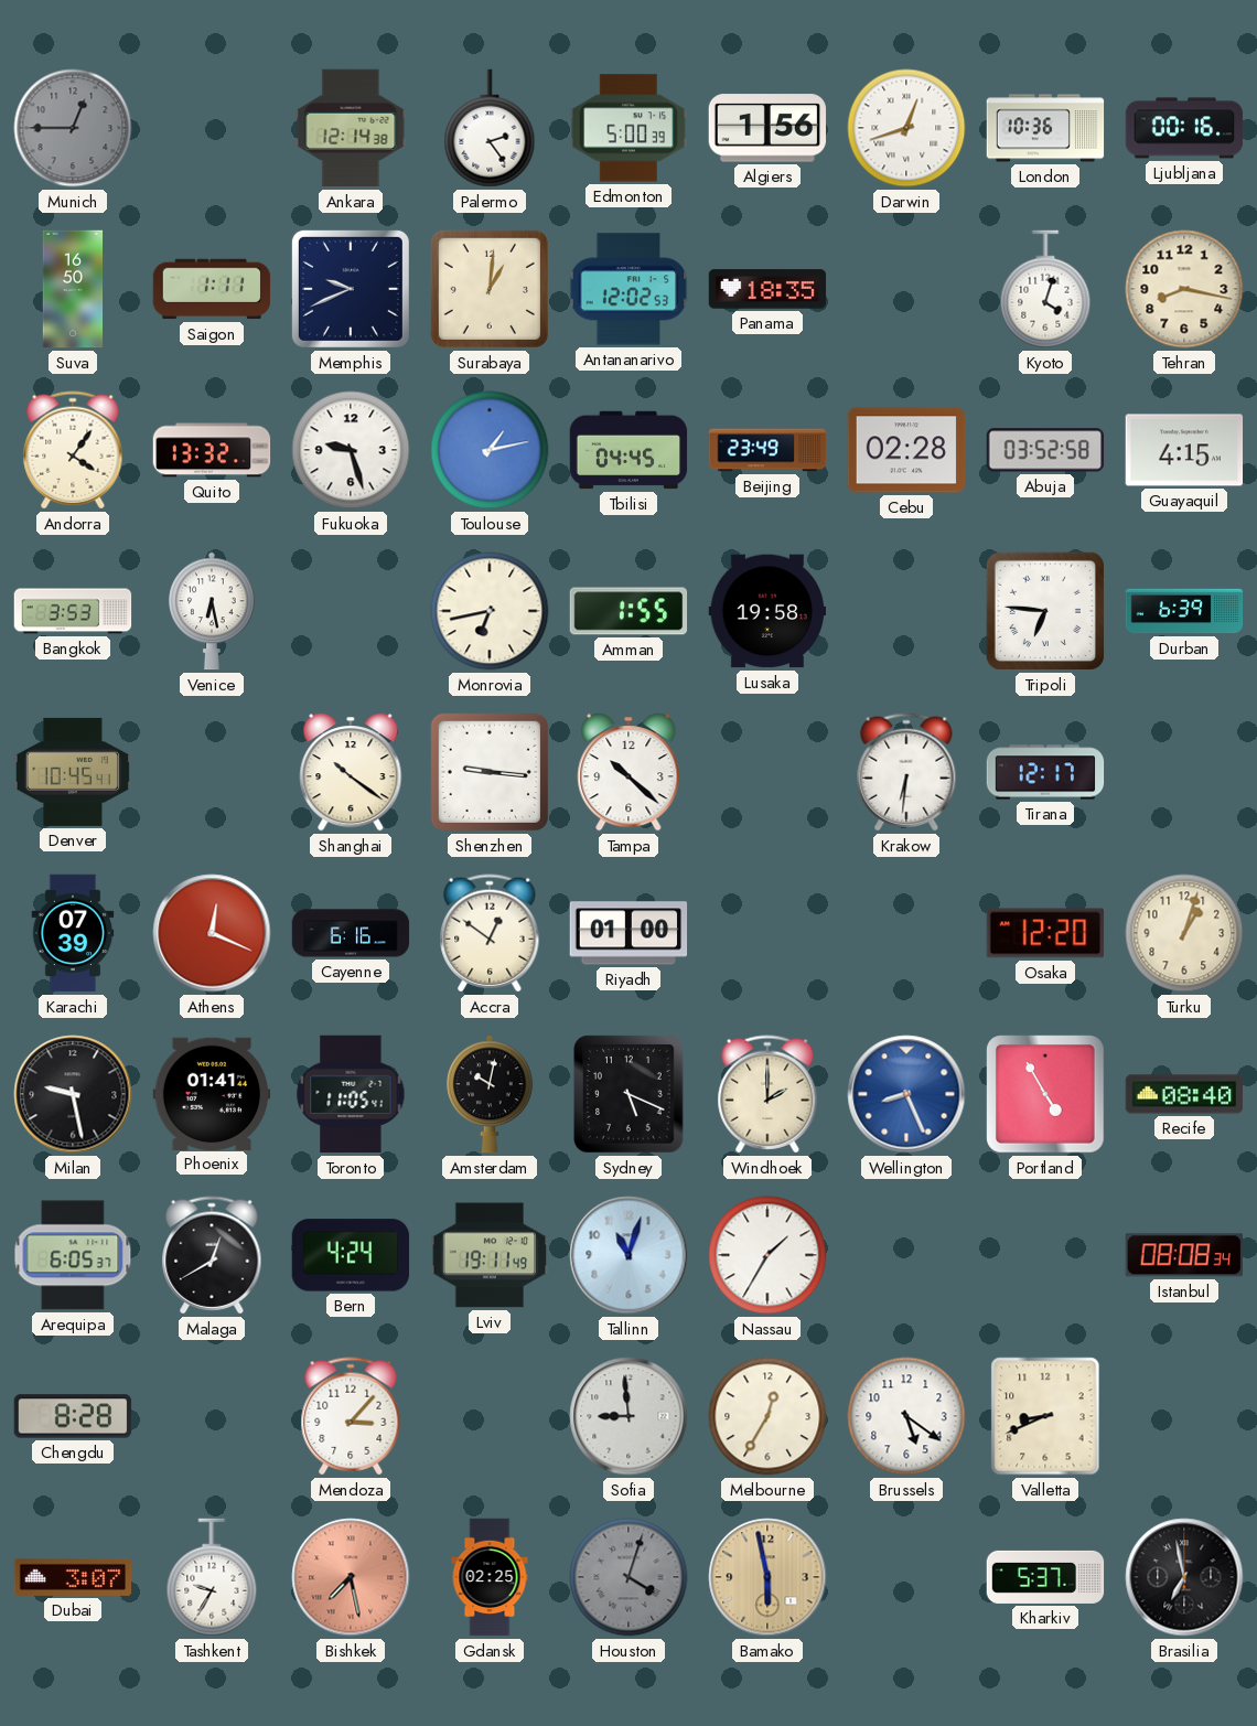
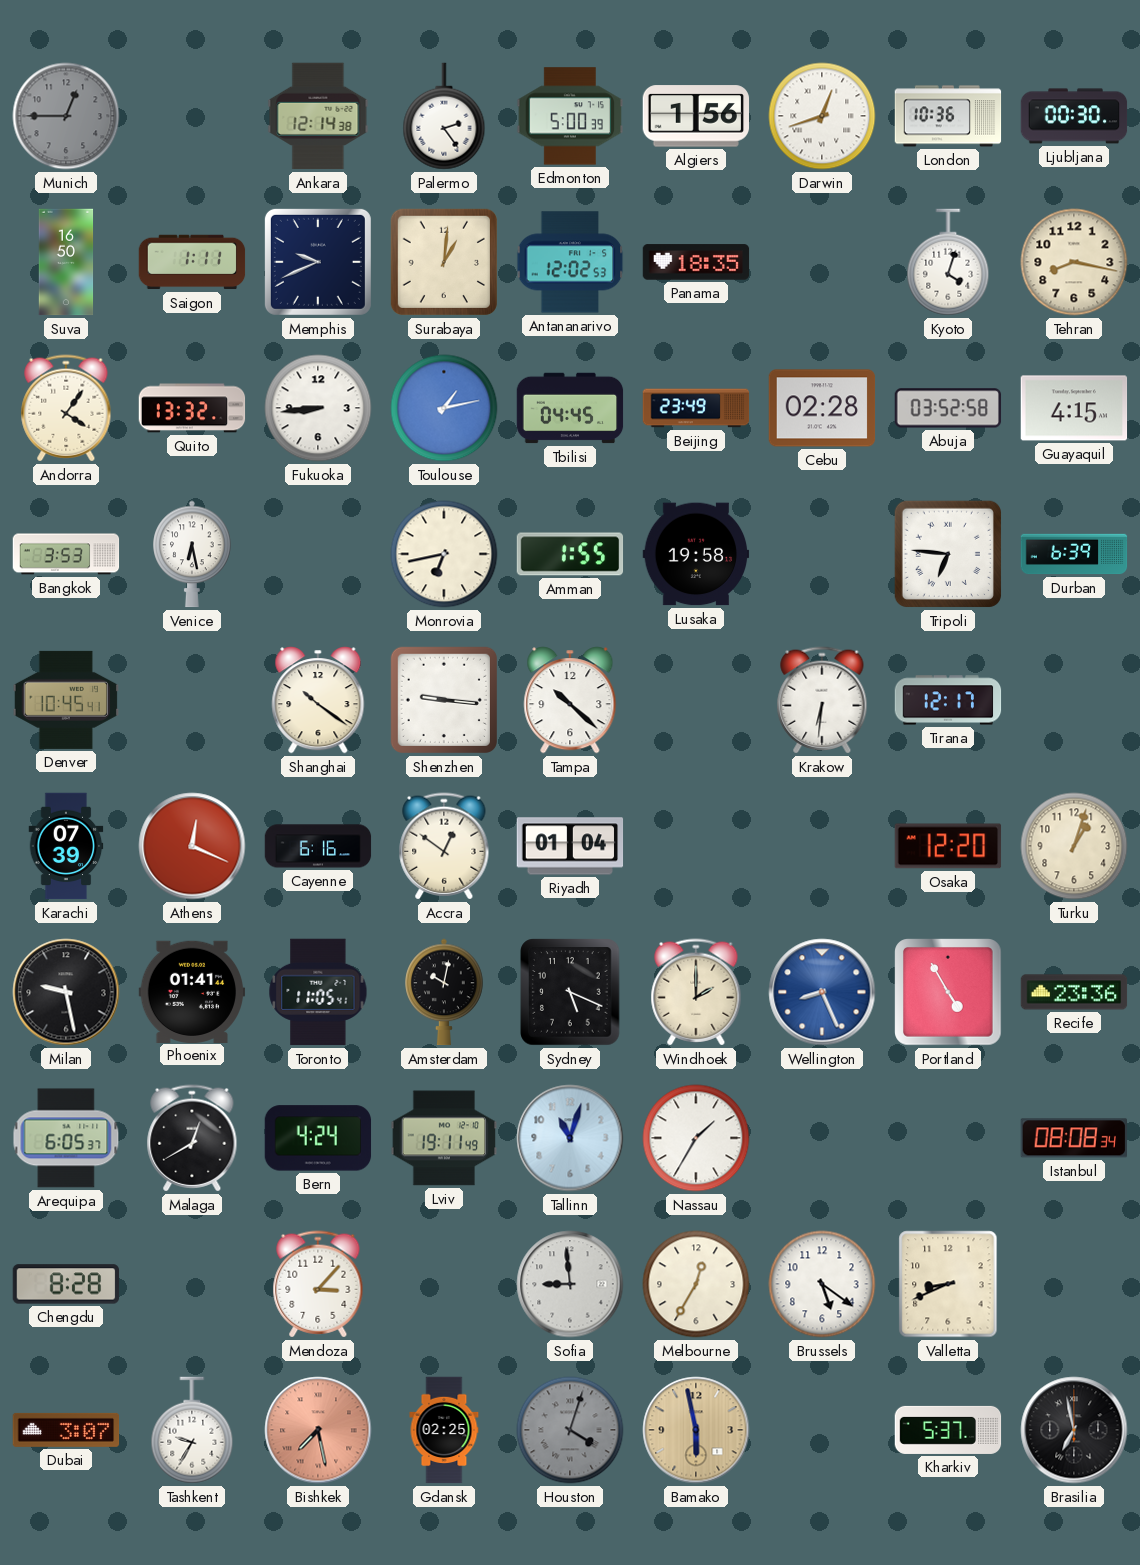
Ljubljana: 00:16 -> 00:30
Fukuoka: 9:27 -> 8:44
Riyadh: 01:00 -> 01:04
Recife: 08:40 -> 23:36
